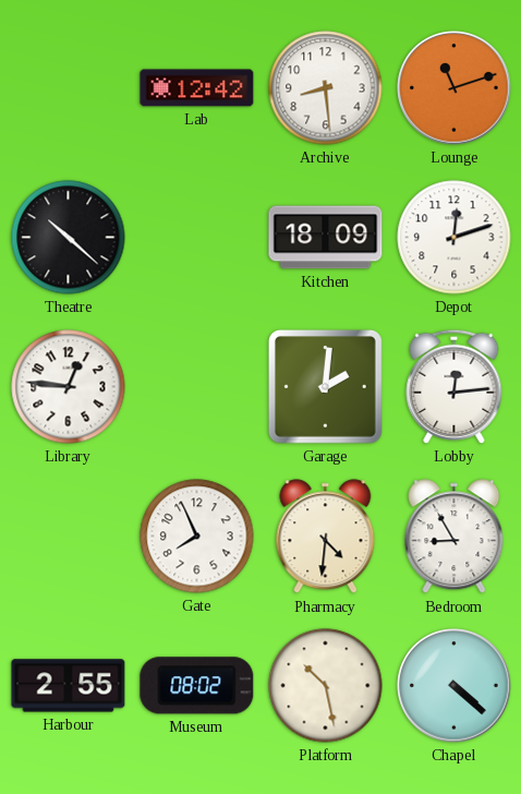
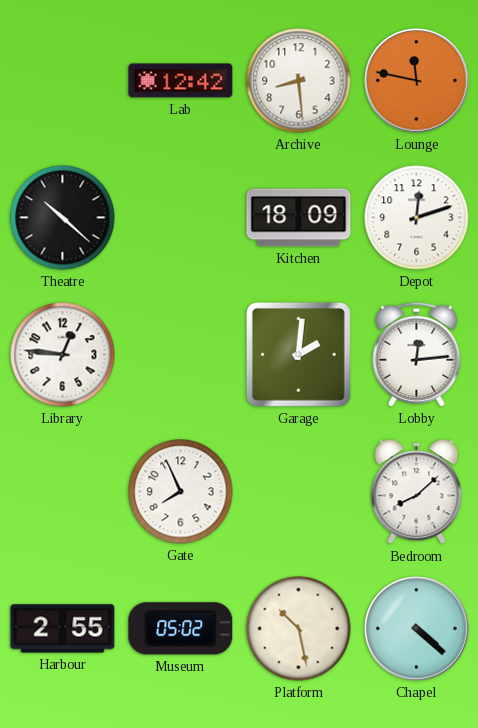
Lounge: 11:12 -> 11:47
Pharmacy: 4:31 -> none
Bedroom: 8:55 -> 8:08
Museum: 08:02 -> 05:02
